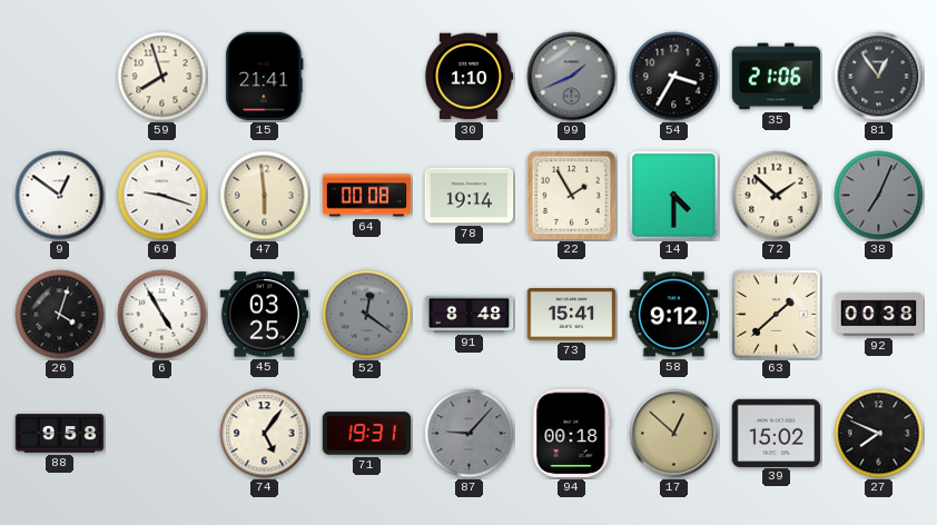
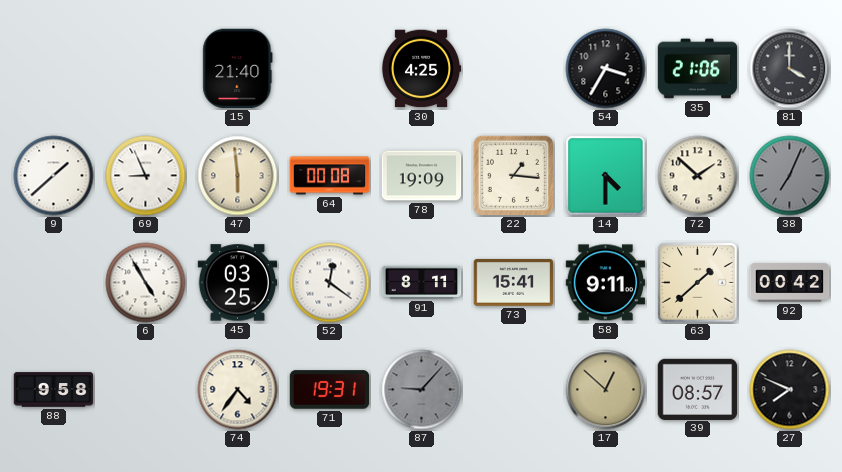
59: 7:57 -> none
15: 21:41 -> 21:40
30: 1:10 -> 4:25
99: 1:41 -> none
81: 12:54 -> 4:00
9: 12:51 -> 1:38
69: 9:18 -> 8:56
78: 19:14 -> 19:09
22: 1:55 -> 1:16
26: 4:03 -> none
52 dial: grey -> white
91: 8:48 -> 8:11
58: 9:12 -> 9:11
92: 00:38 -> 00:42
74: 5:06 -> 4:36
94: 00:18 -> none
39: 15:02 -> 08:57
